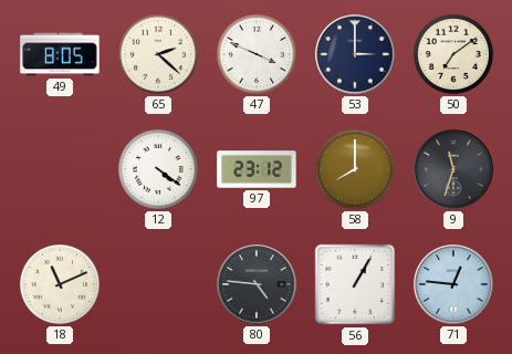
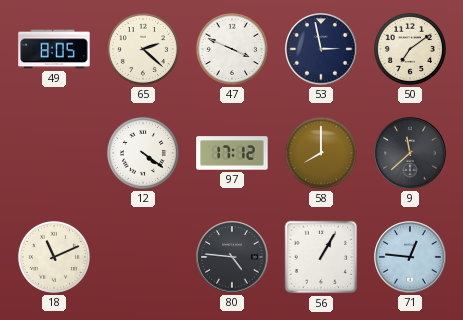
53: 3:00 -> 2:58
97: 23:12 -> 17:12
9: 11:33 -> 11:38
